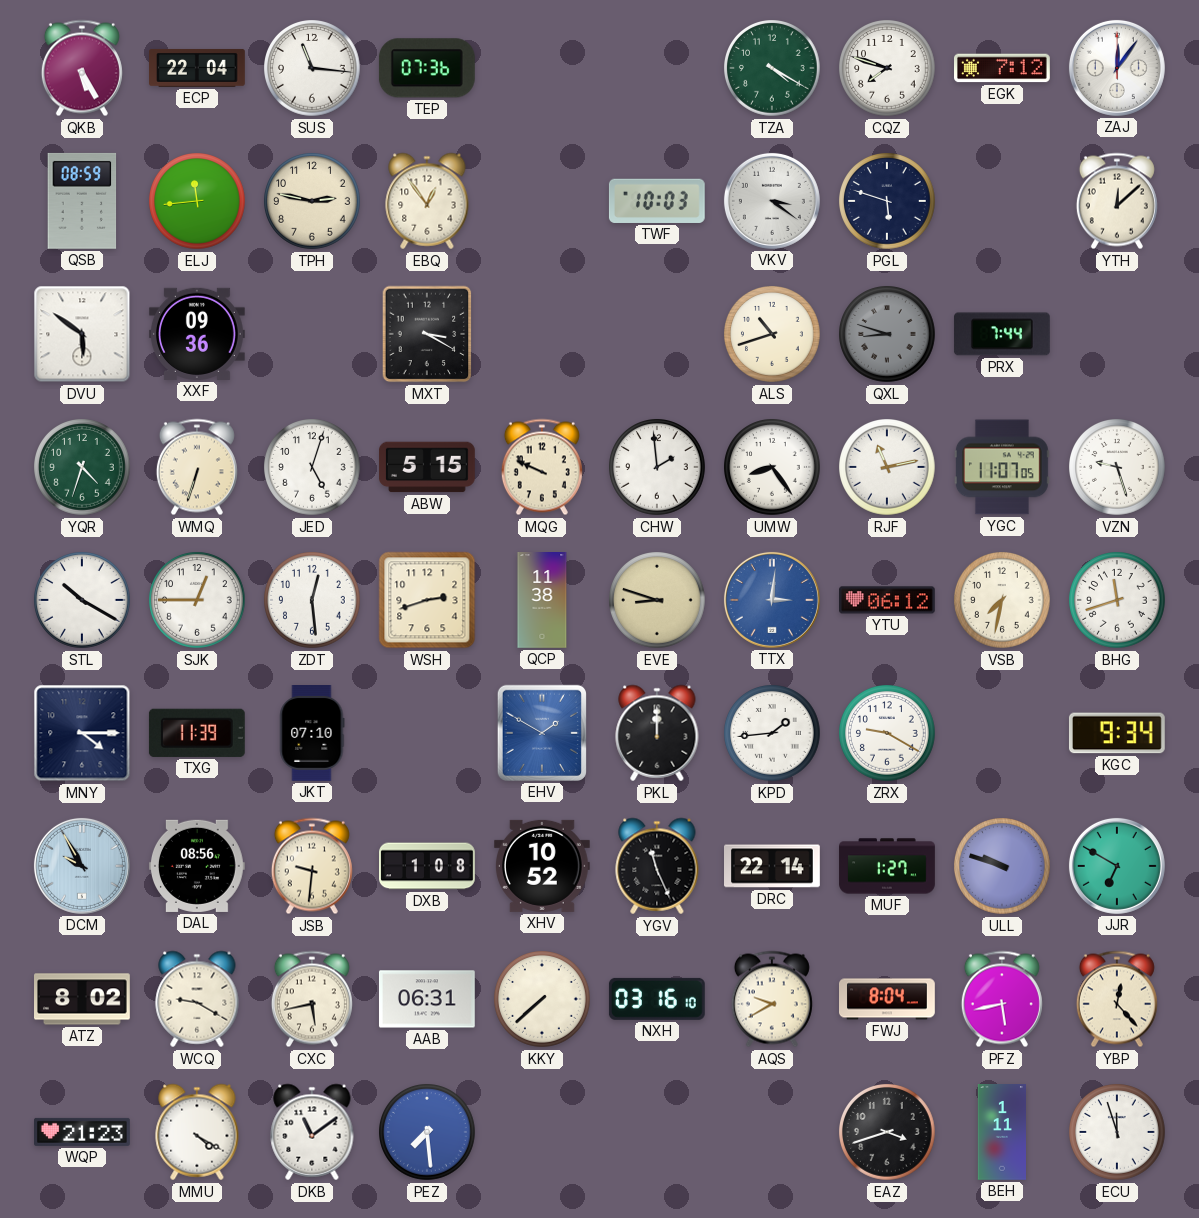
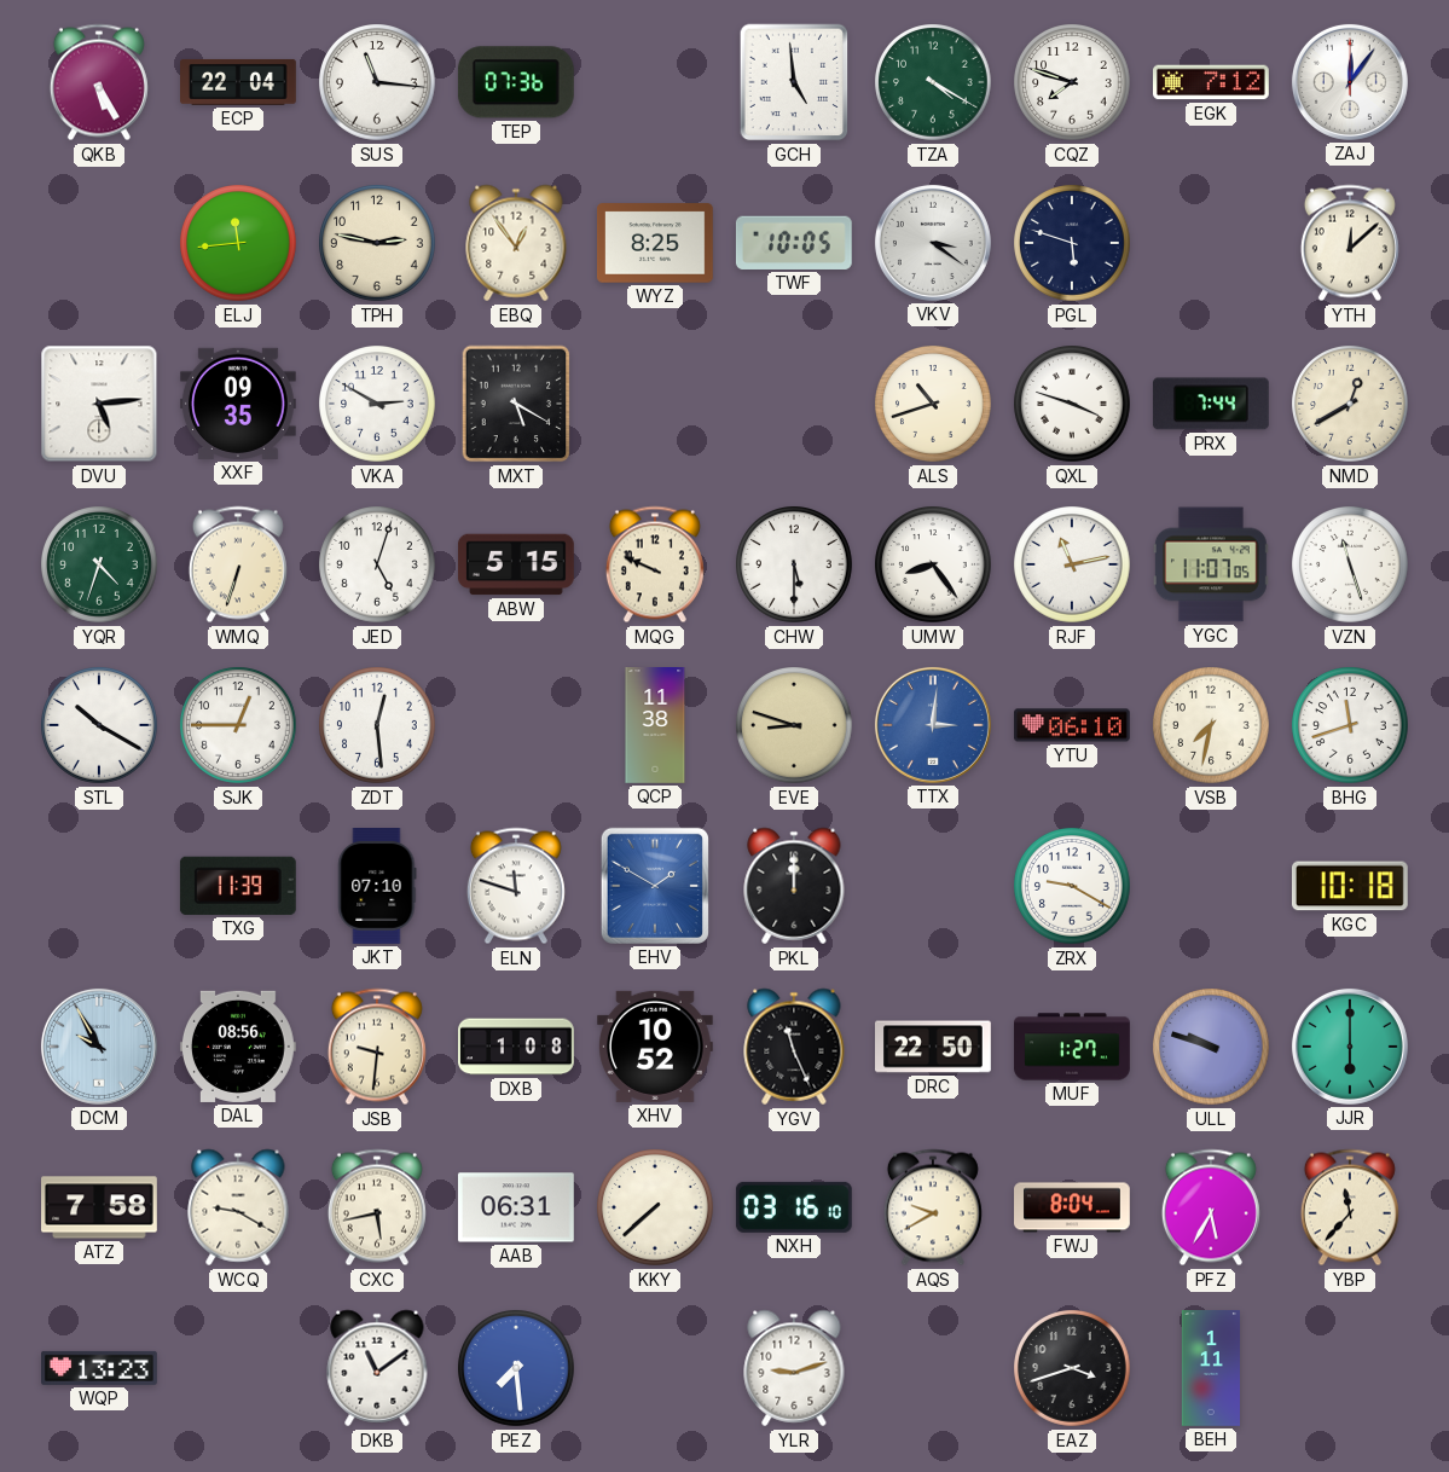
GCH: none -> 4:59
QSB: 08:59 -> none
WYZ: none -> 8:25
TWF: 10:03 -> 10:05
DVU: 5:51 -> 5:14
XXF: 09:36 -> 09:35
VKA: none -> 2:50
MXT: 3:20 -> 5:20
QXL: 8:48 -> 3:48
QXL dial: grey -> white
NMD: none -> 12:40
CHW: 1:59 -> 5:30
VZN: 9:27 -> 11:27
WSH: 2:42 -> none
YTU: 06:12 -> 06:10
MNY: 4:15 -> none
ELN: none -> 11:48
KPD: 1:44 -> none
KGC: 9:34 -> 10:18
DRC: 22:14 -> 22:50
JJR: 6:50 -> 6:00
ATZ: 8:02 -> 7:58
PFZ: 5:43 -> 5:35
YBP: 12:23 -> 11:37
WQP: 21:23 -> 13:23
MMU: 4:20 -> none
YLR: none -> 9:12
ECU: 11:57 -> none
